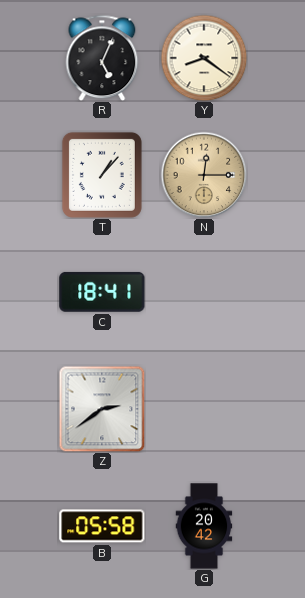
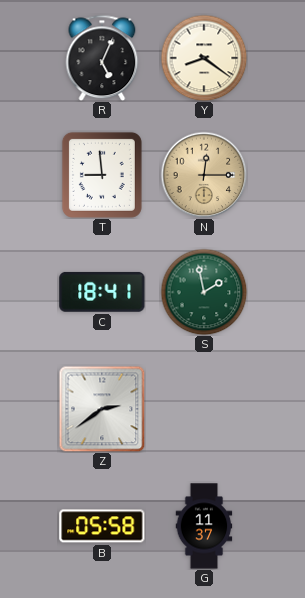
T: 1:07 -> 8:59
S: none -> 1:58
G: 20:42 -> 11:37
